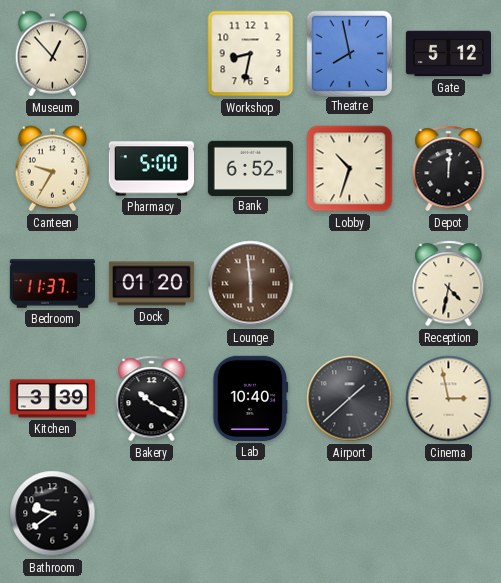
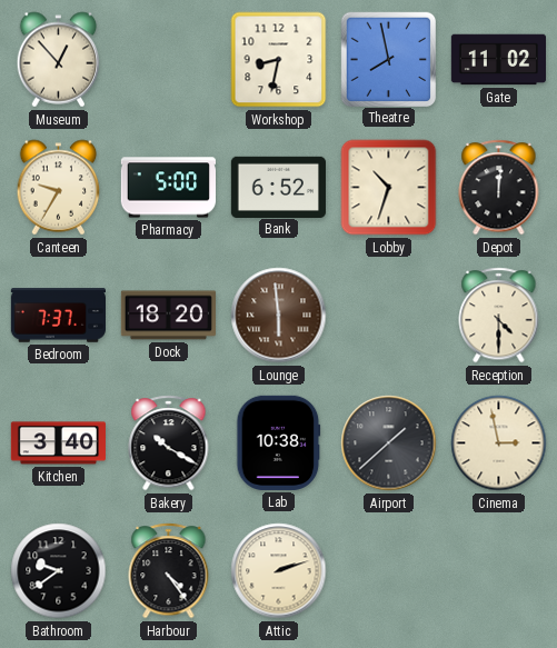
Gate: 5:12 -> 11:02
Bedroom: 11:37 -> 7:37
Dock: 01:20 -> 18:20
Reception: 4:32 -> 4:30
Kitchen: 3:39 -> 3:40
Lab: 10:40 -> 10:38
Harbour: none -> 4:24
Attic: none -> 2:12
